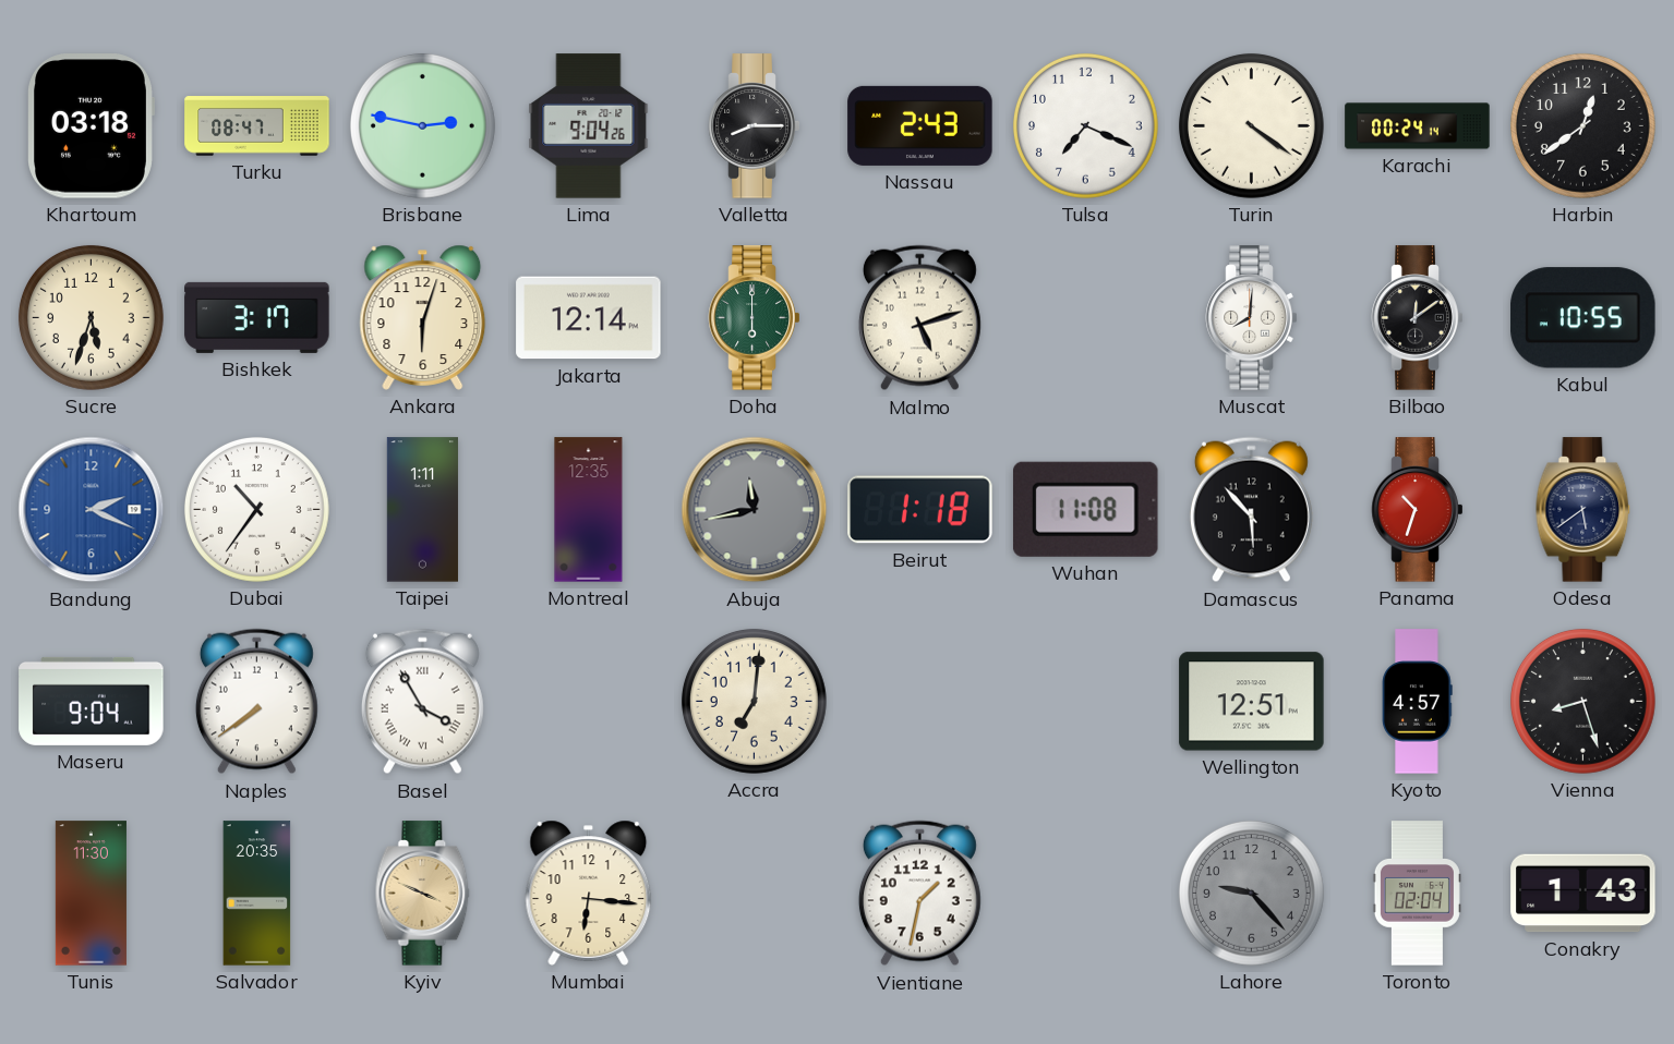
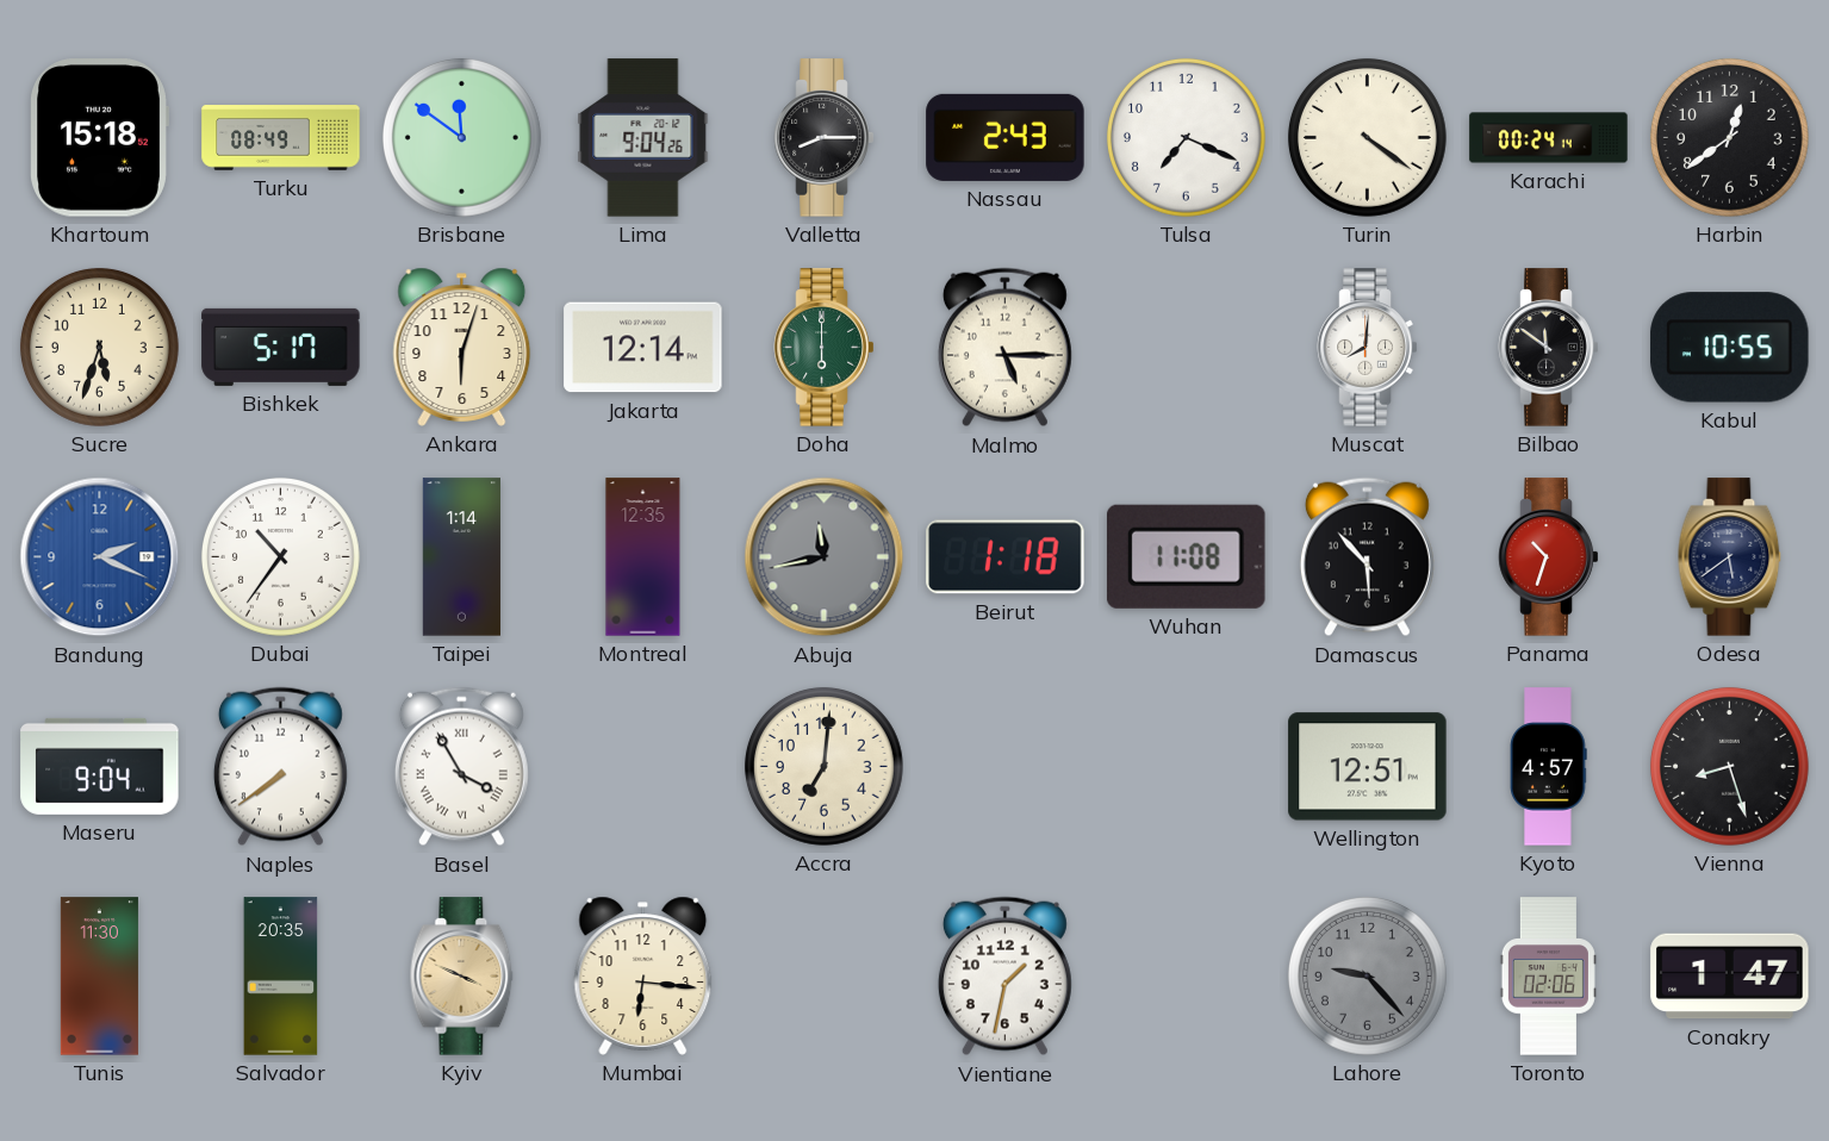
Khartoum: 03:18 -> 15:18
Turku: 08:47 -> 08:49
Brisbane: 2:47 -> 11:51
Bishkek: 3:17 -> 5:17
Malmo: 5:12 -> 5:15
Bilbao: 12:09 -> 11:51
Taipei: 1:11 -> 1:14
Toronto: 02:04 -> 02:06
Conakry: 1:43 -> 1:47
